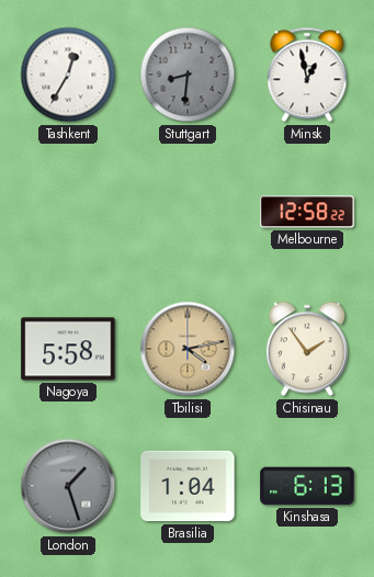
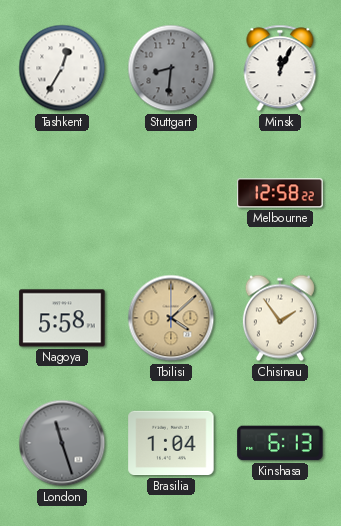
Minsk: 12:58 -> 12:04
Tbilisi: 4:13 -> 4:08
London: 1:27 -> 11:27
